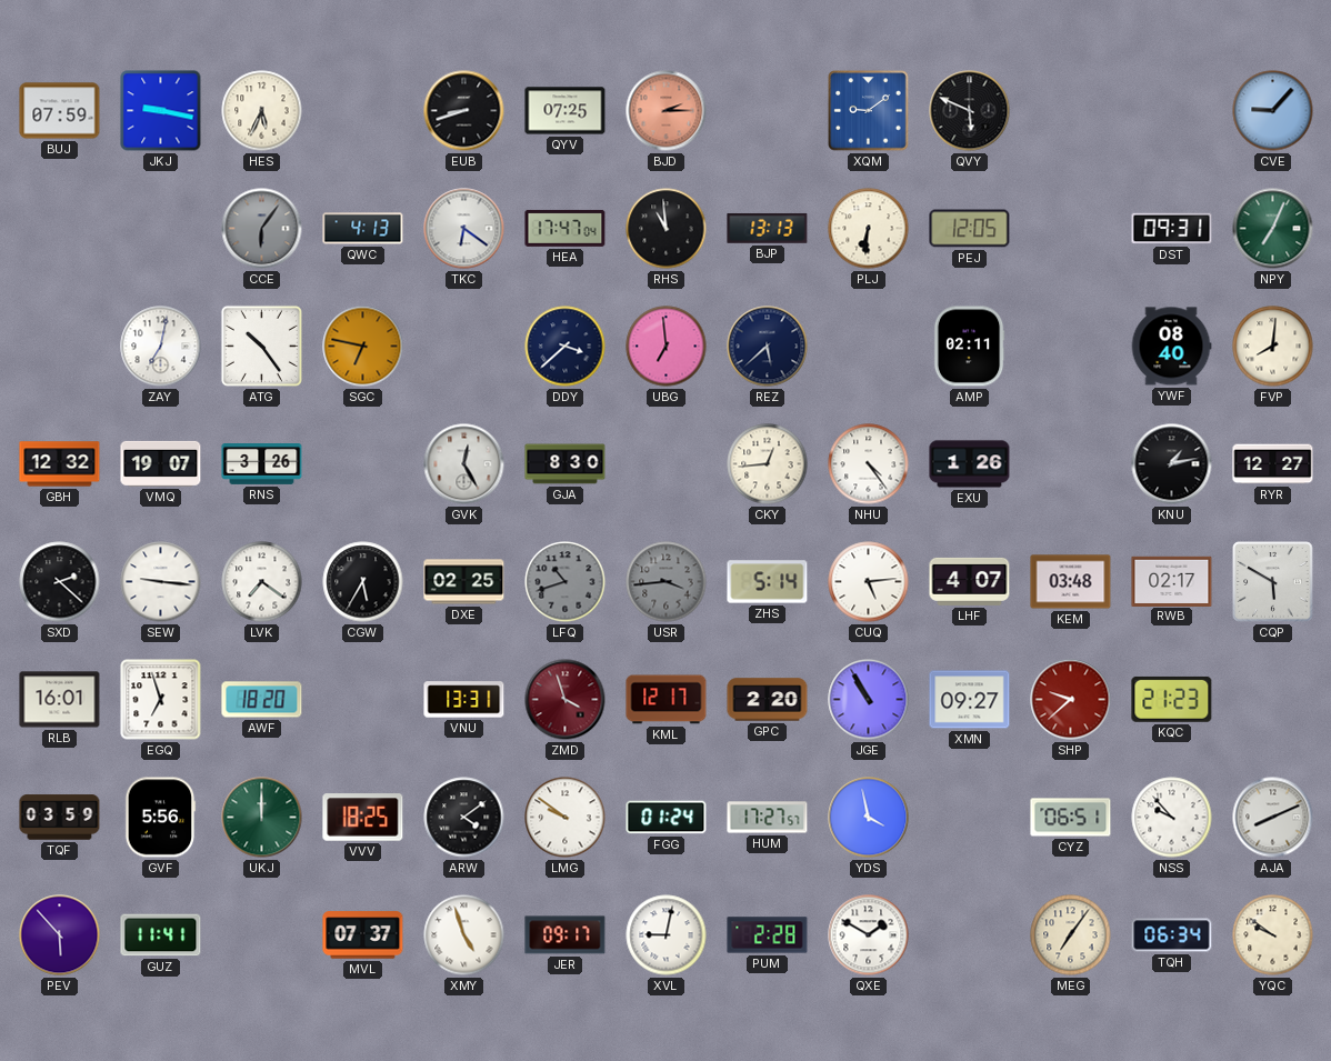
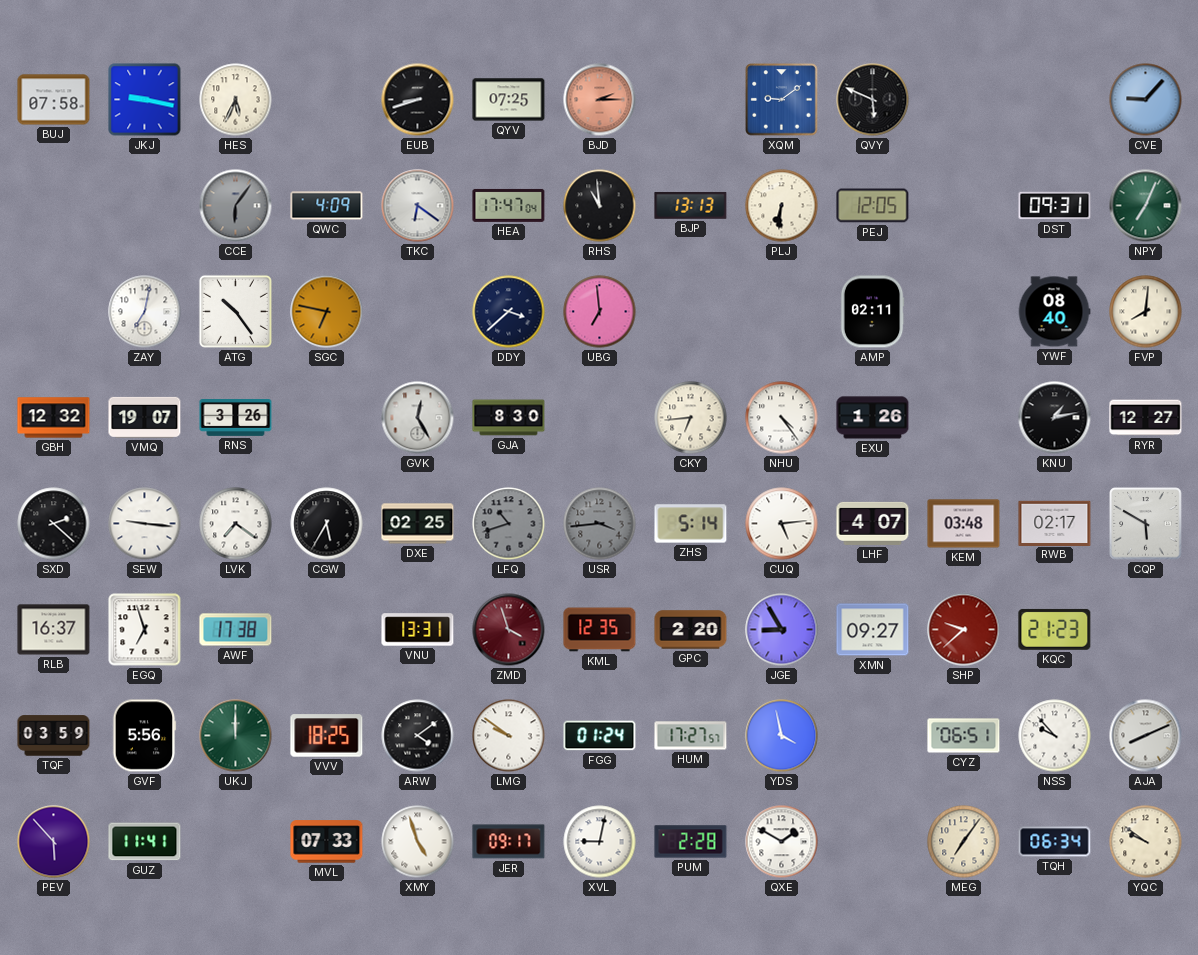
BUJ: 07:59 -> 07:58
QWC: 4:13 -> 4:09
REZ: 5:38 -> none
CKY: 12:44 -> 6:44
RLB: 16:01 -> 16:37
AWF: 18:20 -> 17:38
KML: 12:17 -> 12:35
JGE: 10:55 -> 8:55
MVL: 07:37 -> 07:33
